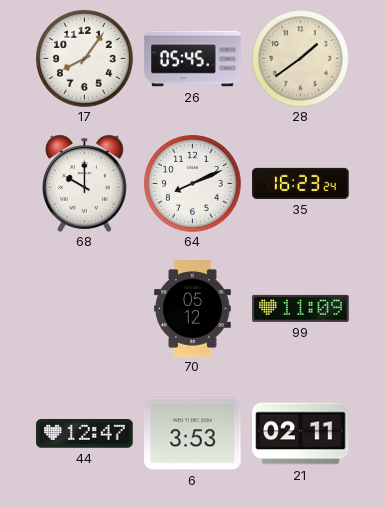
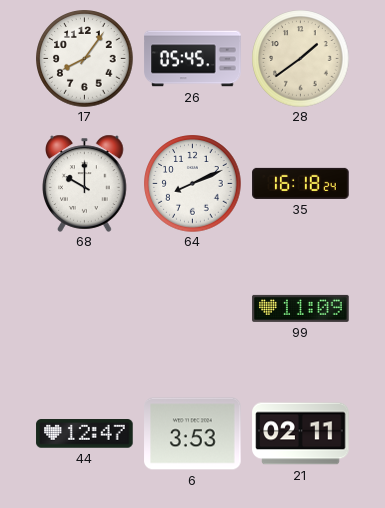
35: 16:23 -> 16:18
70: 05:12 -> none
